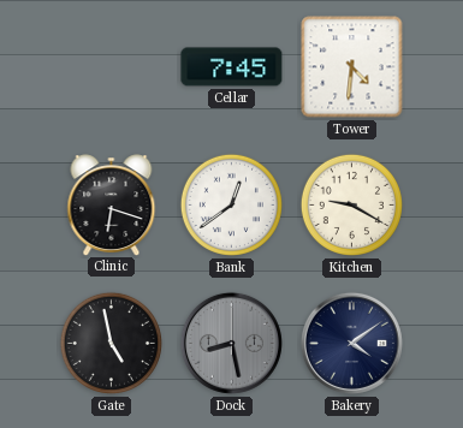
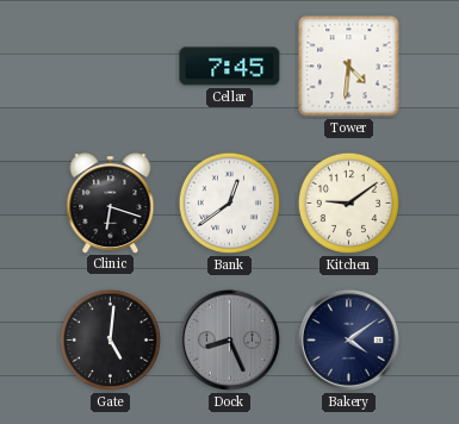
Kitchen: 9:20 -> 9:09
Gate: 4:58 -> 5:01
Dock: 8:28 -> 8:26
